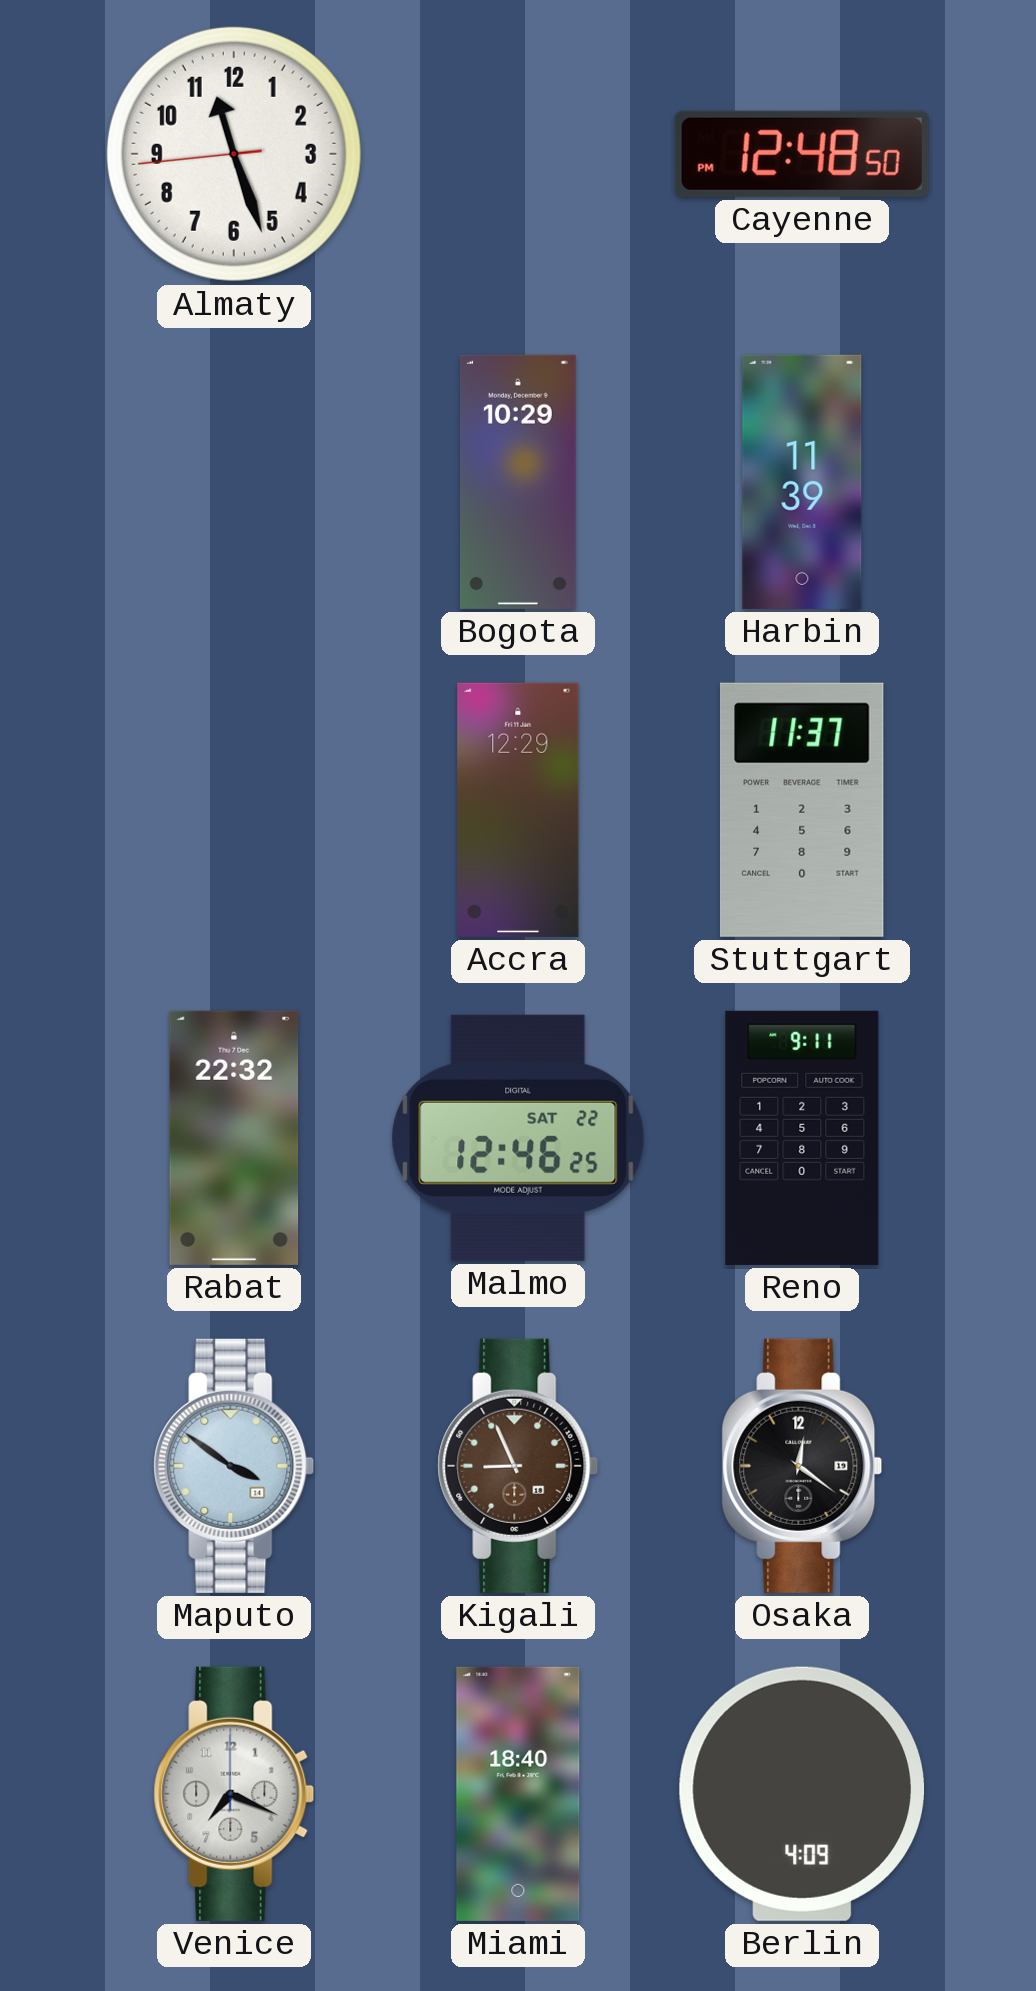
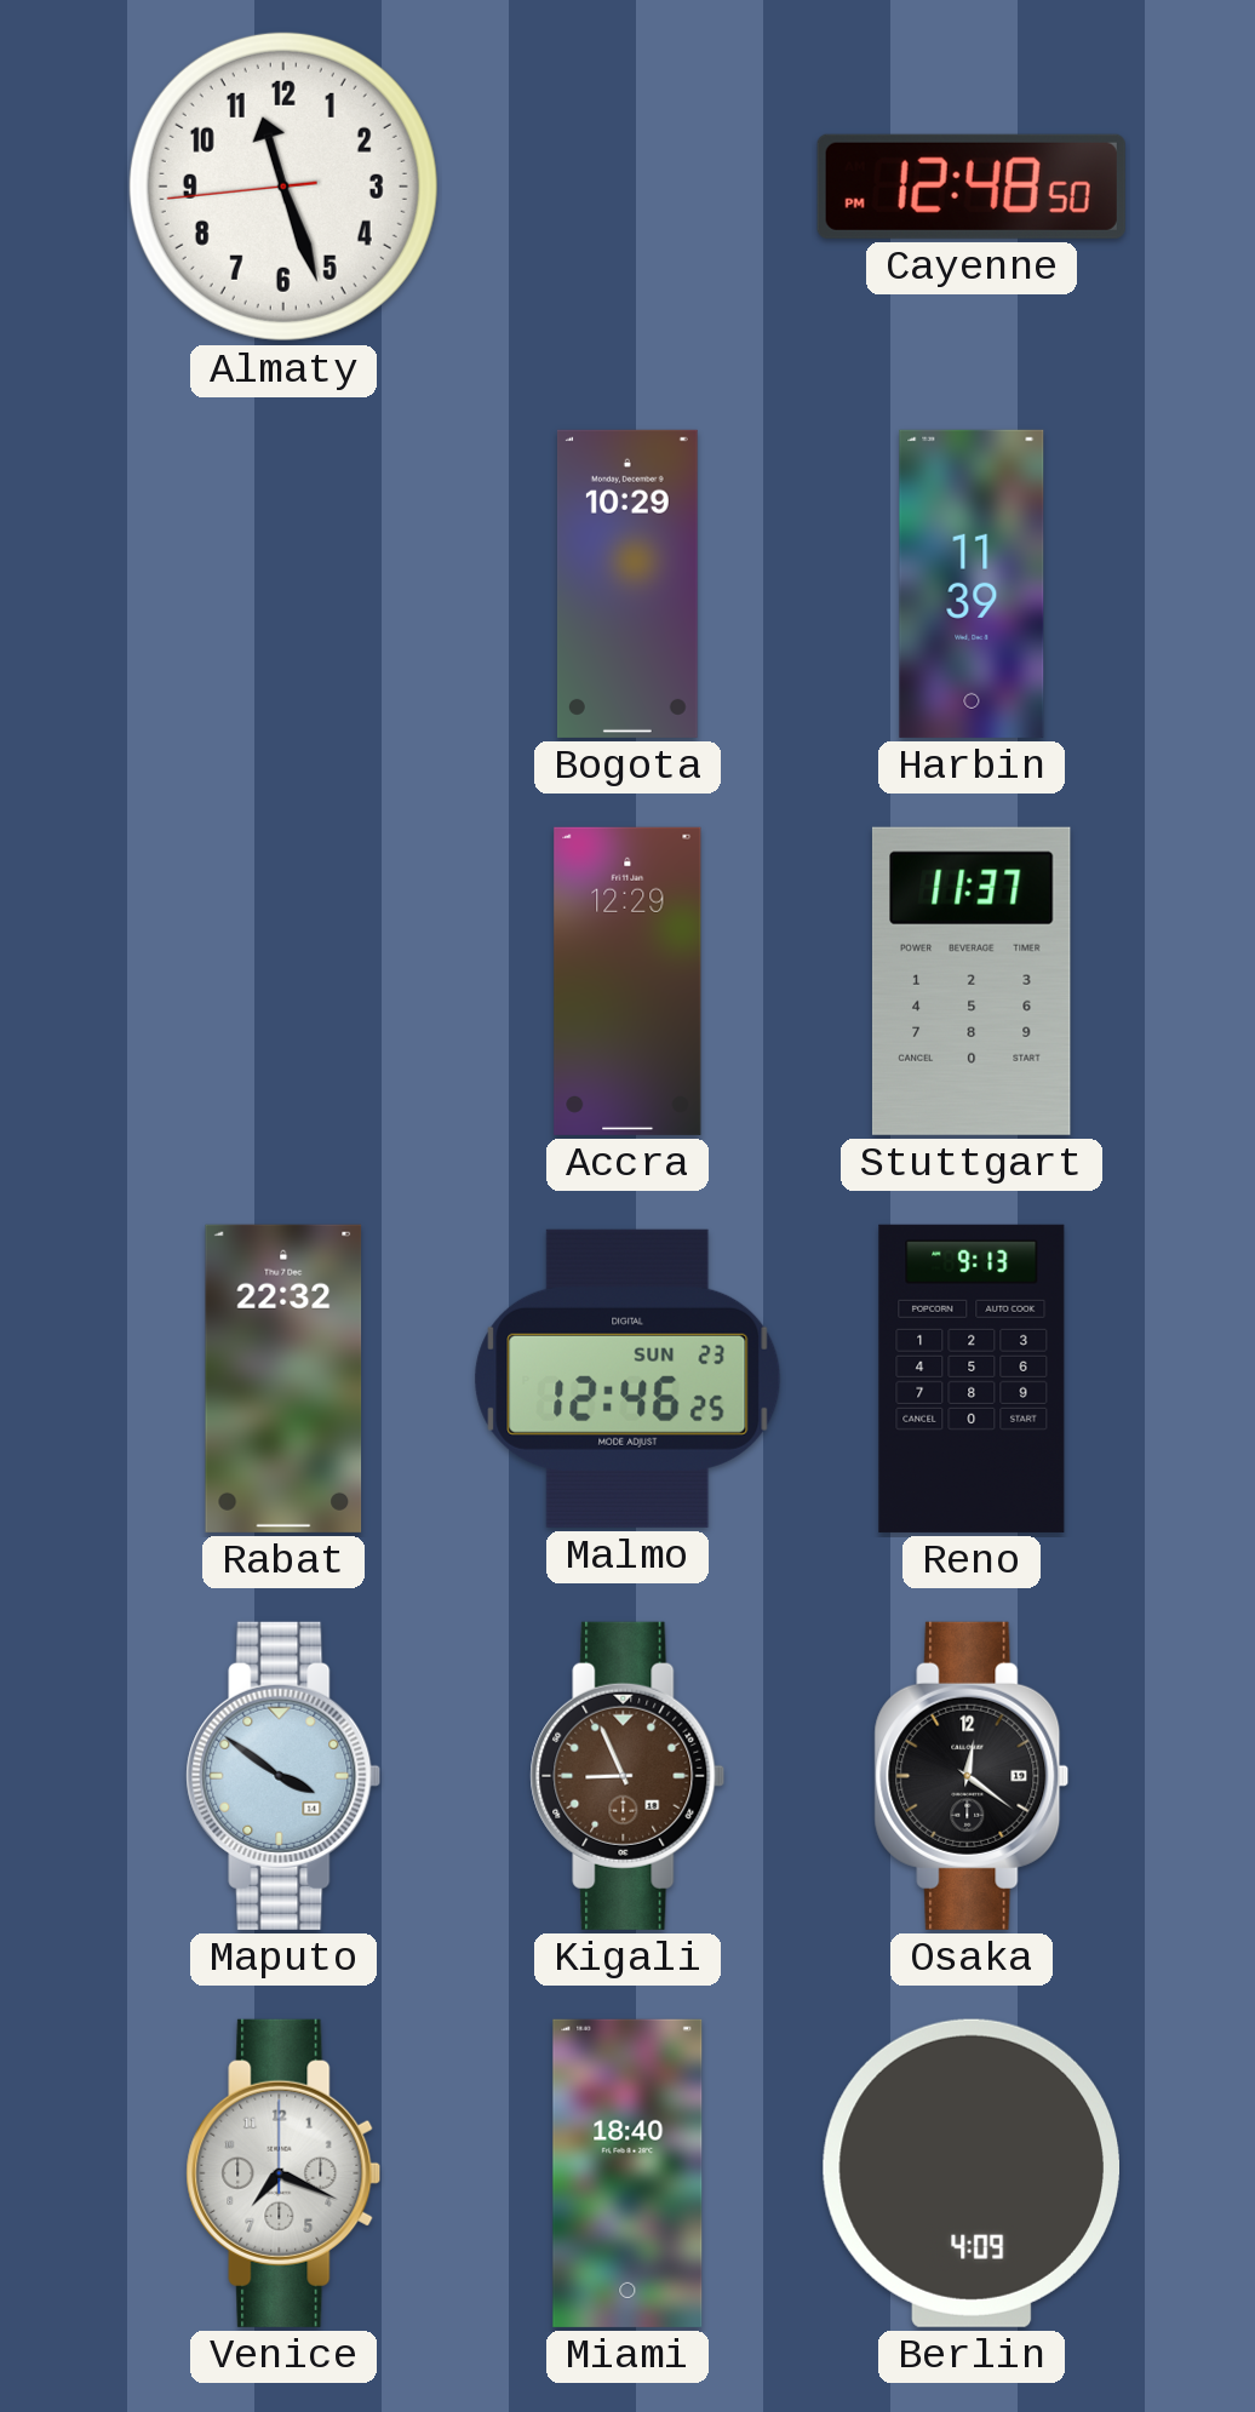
Malmo date: SAT 22 -> SUN 23
Reno: 9:11 -> 9:13
